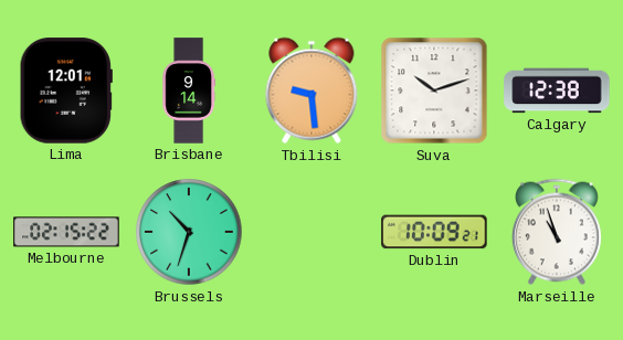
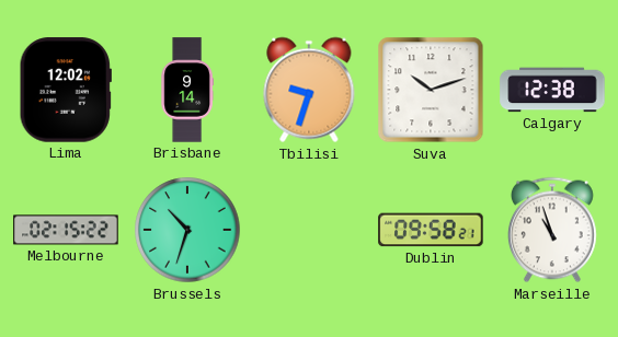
Lima: 12:01 -> 12:02
Tbilisi: 9:29 -> 9:33
Dublin: 10:09 -> 09:58
